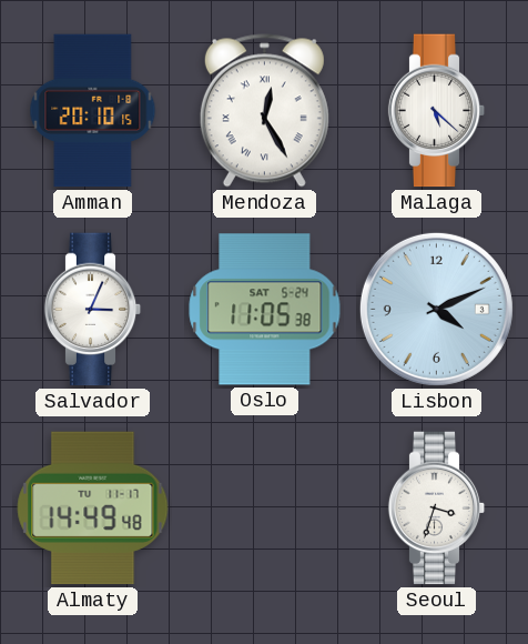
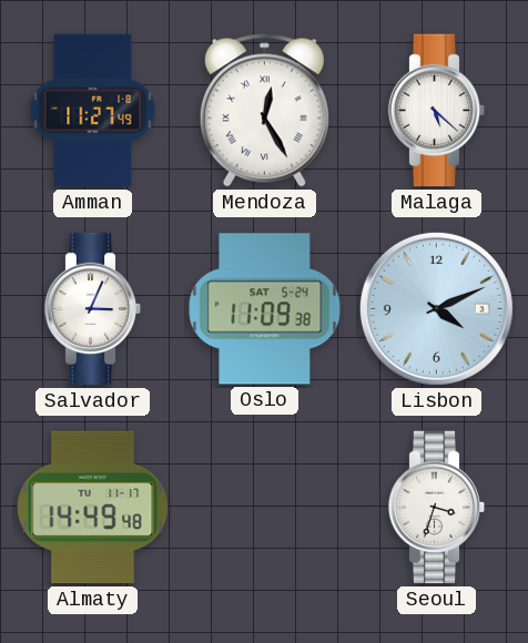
Amman: 20:10 -> 11:27
Oslo: 11:05 -> 11:09
